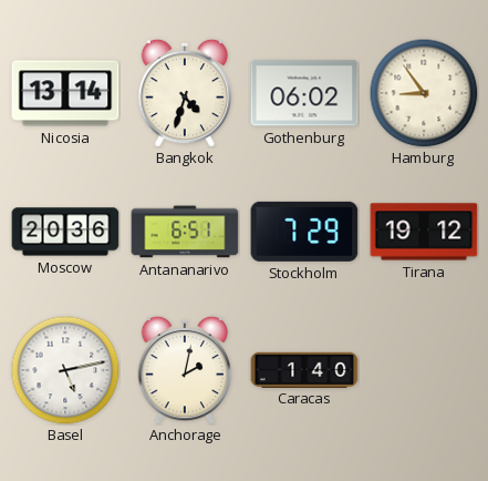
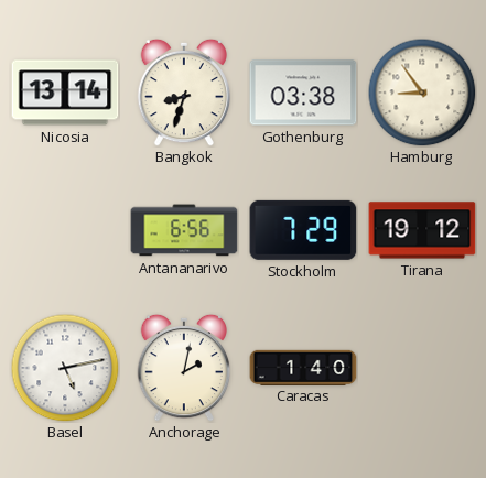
Bangkok: 4:33 -> 8:33
Gothenburg: 06:02 -> 03:38
Moscow: 20:36 -> none
Antananarivo: 6:51 -> 6:56
